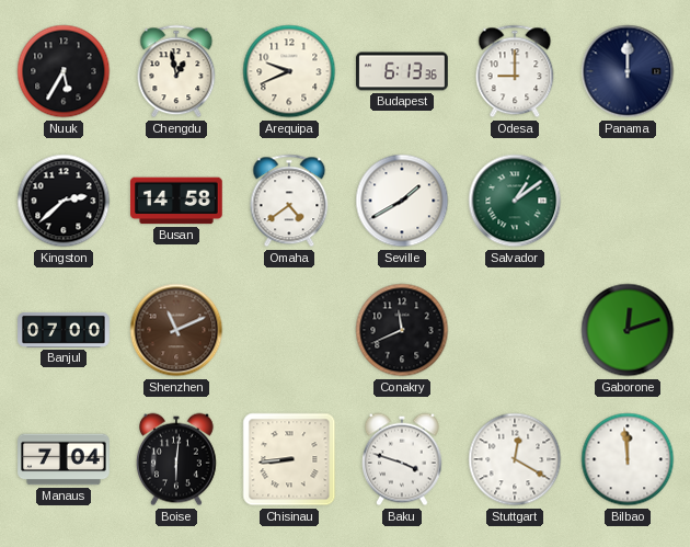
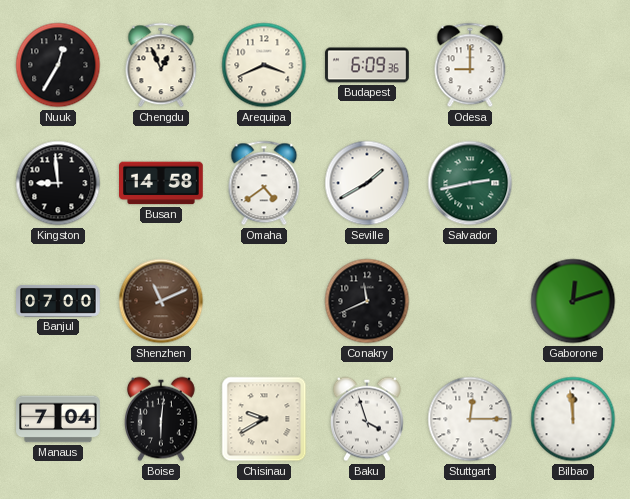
Nuuk: 5:35 -> 12:35
Chengdu: 12:58 -> 12:56
Arequipa: 9:41 -> 3:41
Budapest: 6:13 -> 6:09
Panama: 12:00 -> none
Kingston: 2:38 -> 8:59
Salvador: 1:09 -> 2:43
Chisinau: 8:44 -> 9:40
Baku: 3:48 -> 3:57
Stuttgart: 12:20 -> 12:15
